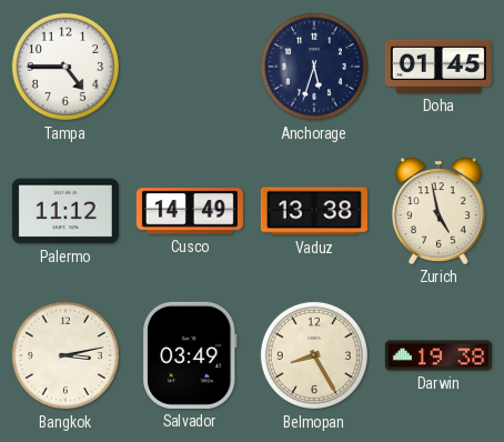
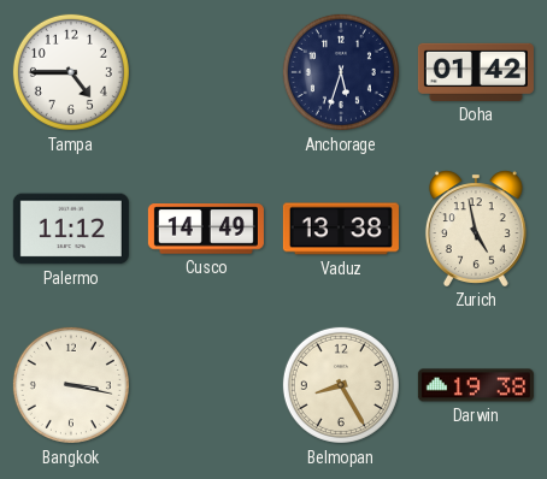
Doha: 01:45 -> 01:42
Bangkok: 3:13 -> 3:17
Salvador: 03:49 -> none
